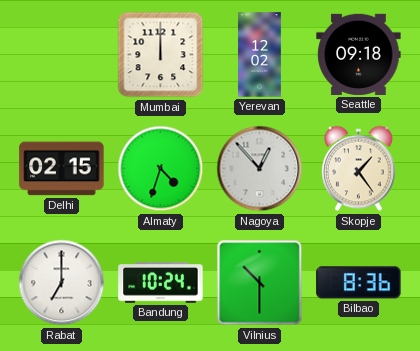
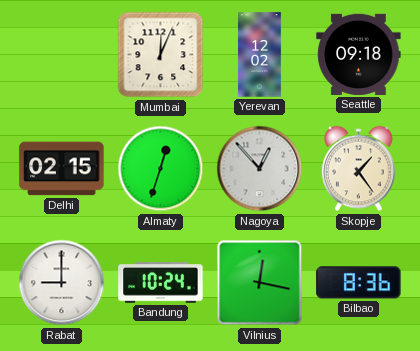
Mumbai: 12:00 -> 12:04
Almaty: 4:33 -> 12:33
Rabat: 7:00 -> 9:00
Vilnius: 10:30 -> 12:17
